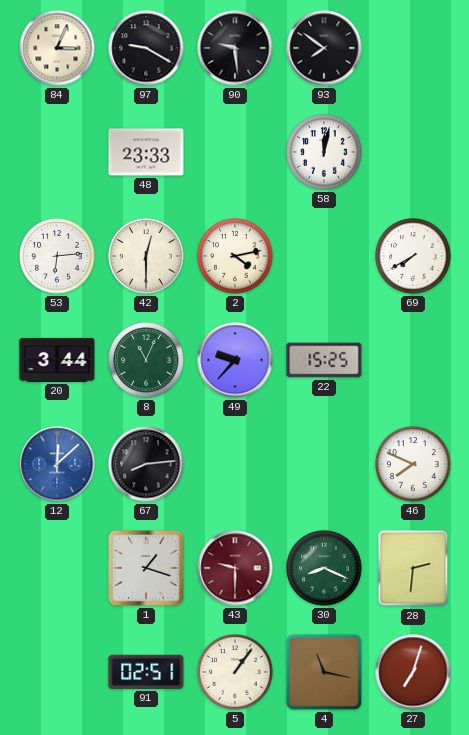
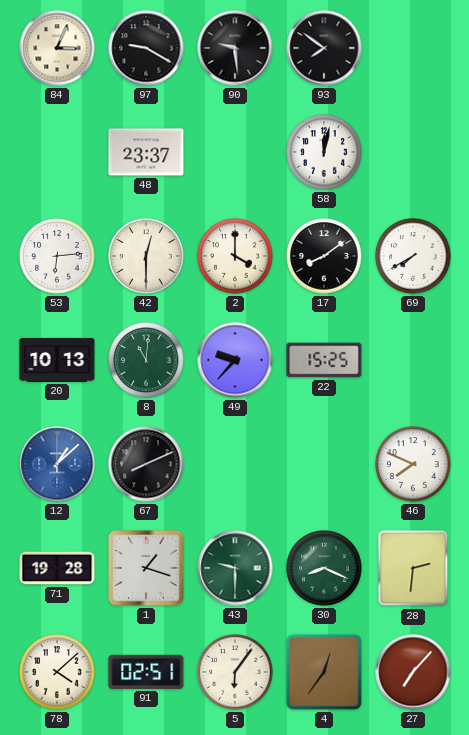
48: 23:33 -> 23:37
2: 4:13 -> 4:00
17: none -> 8:09
20: 3:44 -> 10:13
8: 11:04 -> 11:01
12: 12:08 -> 1:08
67: 8:14 -> 8:11
71: none -> 19:28
43 dial: burgundy -> green
78: none -> 4:08
5: 1:06 -> 6:06
4: 11:17 -> 12:36
27: 7:03 -> 7:07
